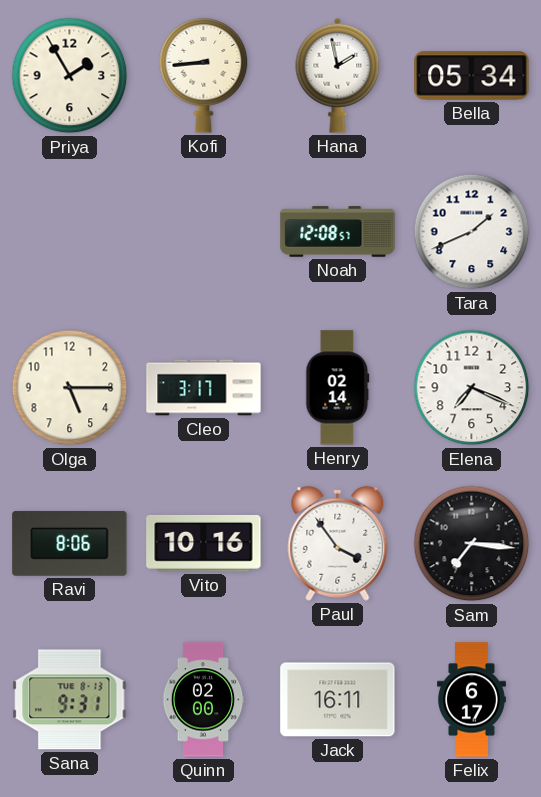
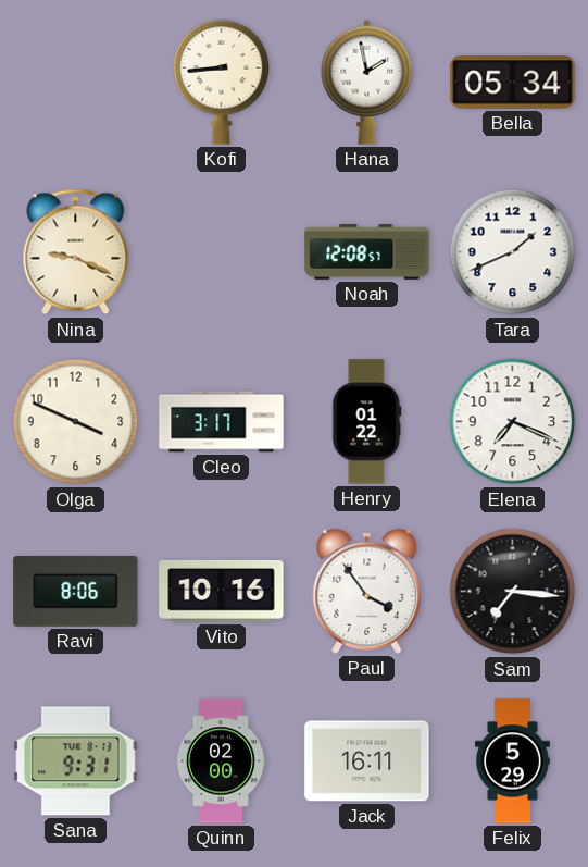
Priya: 1:55 -> none
Nina: none -> 9:19
Olga: 5:15 -> 3:49
Henry: 02:14 -> 01:22
Felix: 6:17 -> 5:29
